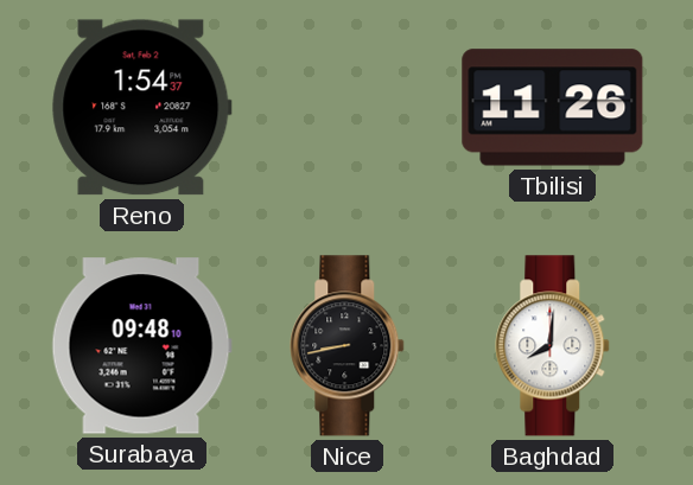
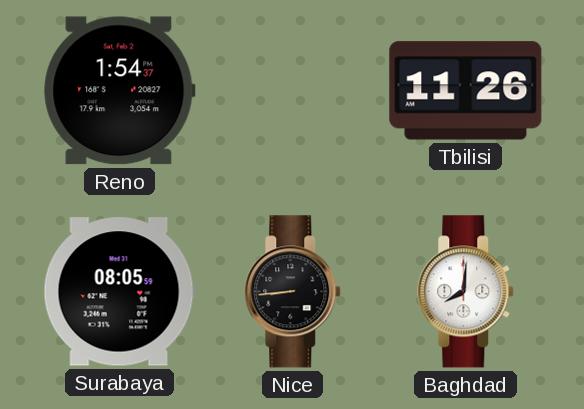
Surabaya: 09:48 -> 08:05
Nice: 8:43 -> 8:44
